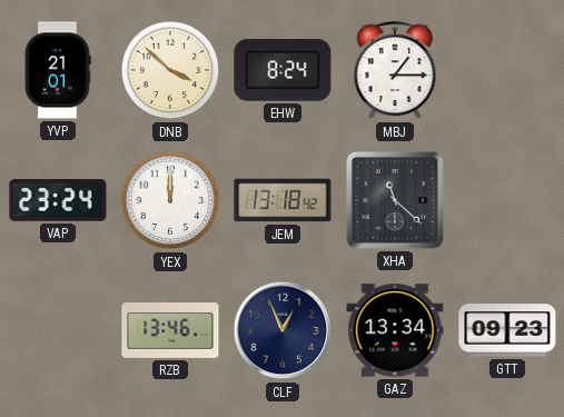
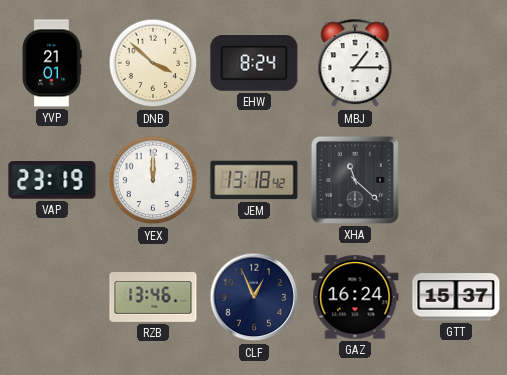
VAP: 23:24 -> 23:19
GAZ: 13:34 -> 16:24
GTT: 09:23 -> 15:37
